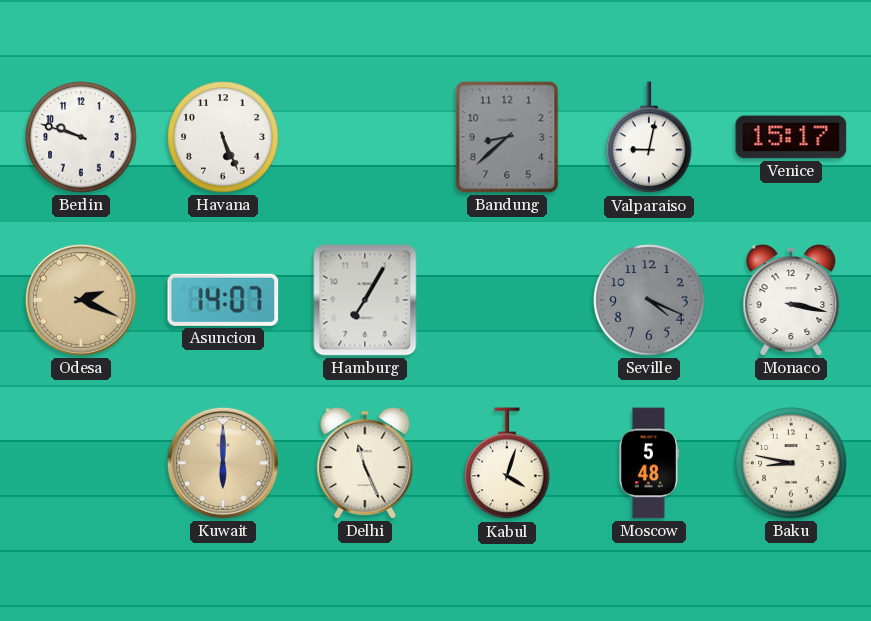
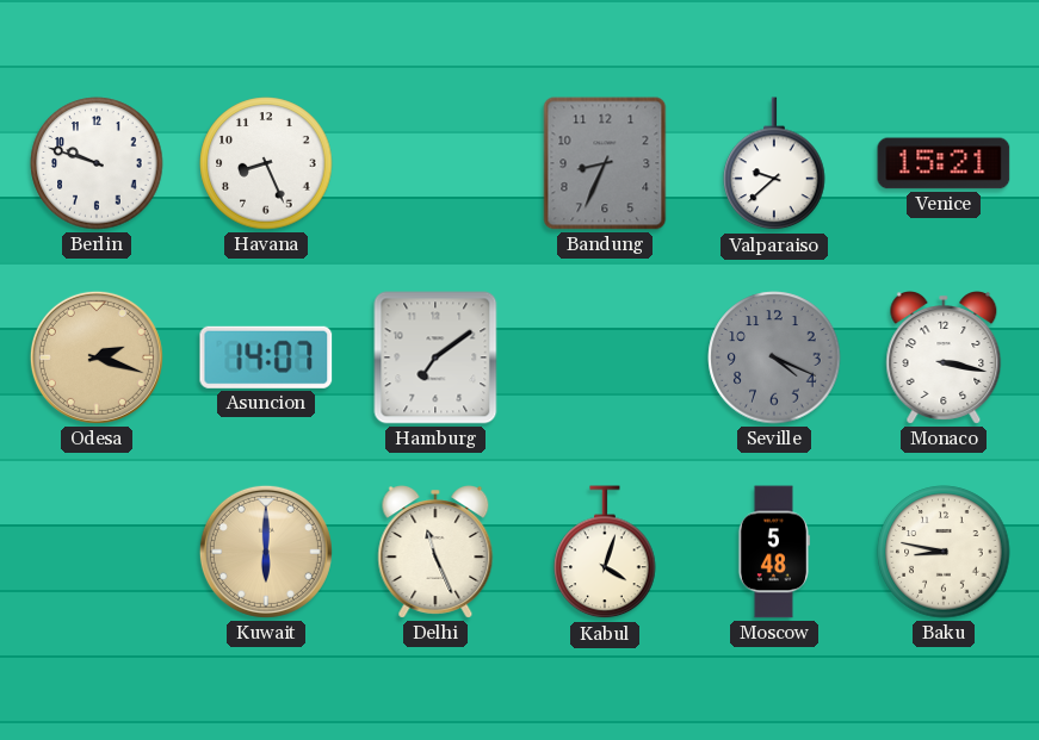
Havana: 5:26 -> 8:26
Bandung: 8:38 -> 8:34
Valparaiso: 9:02 -> 9:38
Venice: 15:17 -> 15:21
Odesa: 2:19 -> 2:18
Hamburg: 7:05 -> 7:09
